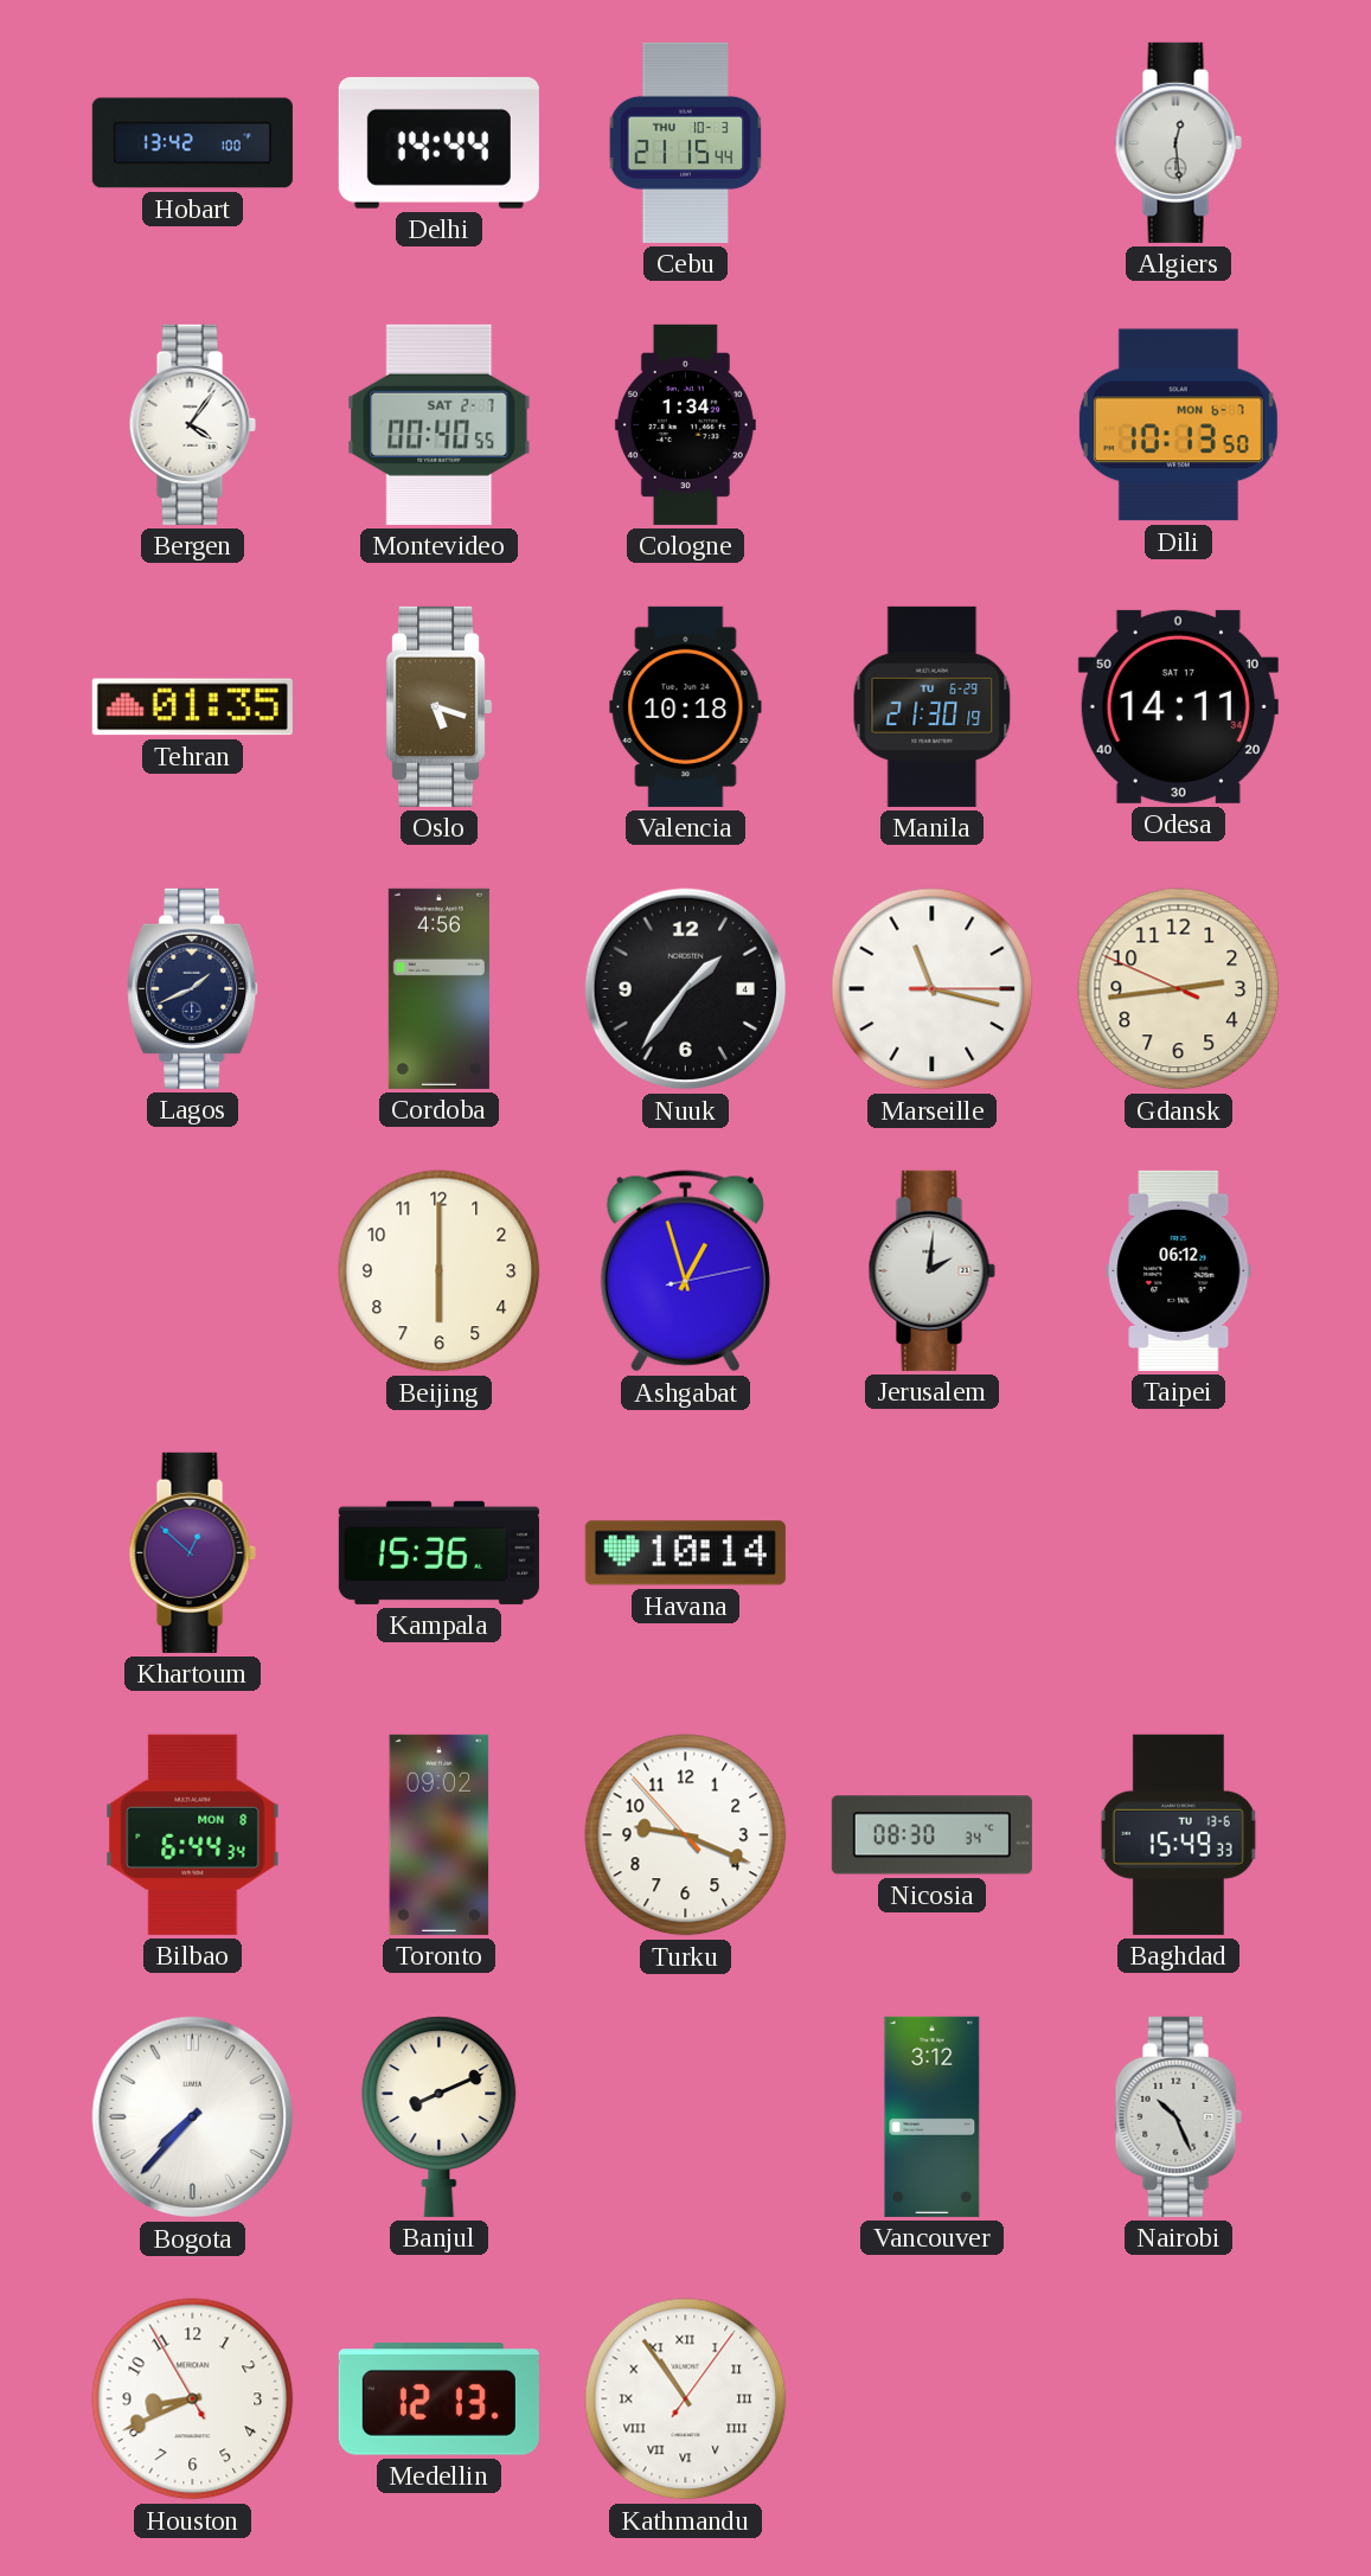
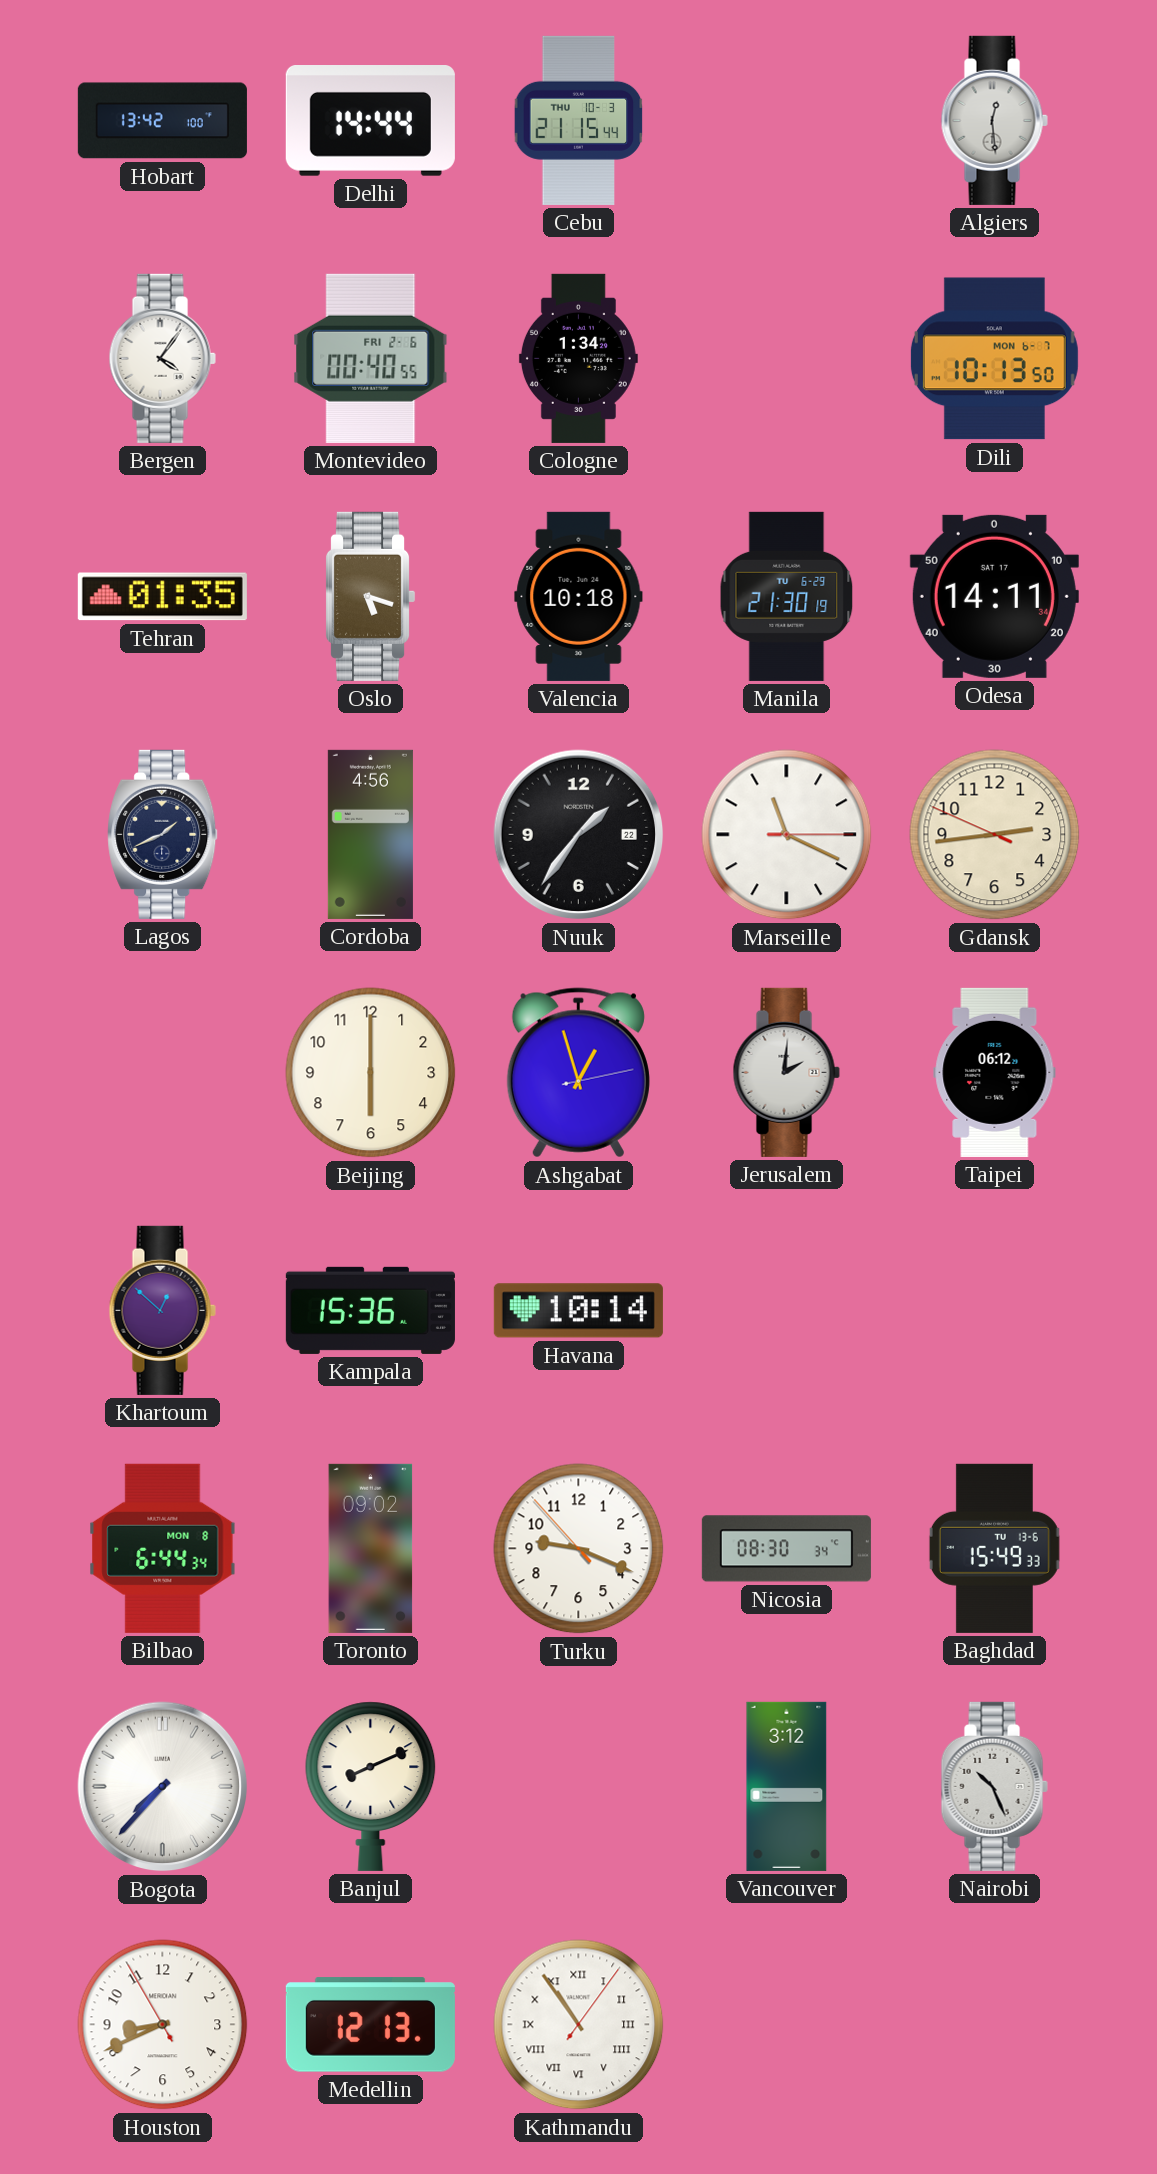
Montevideo date: SAT 2-7 -> FRI 2-6
Nuuk date: 4 -> 22
Marseille: 11:17 -> 11:19
